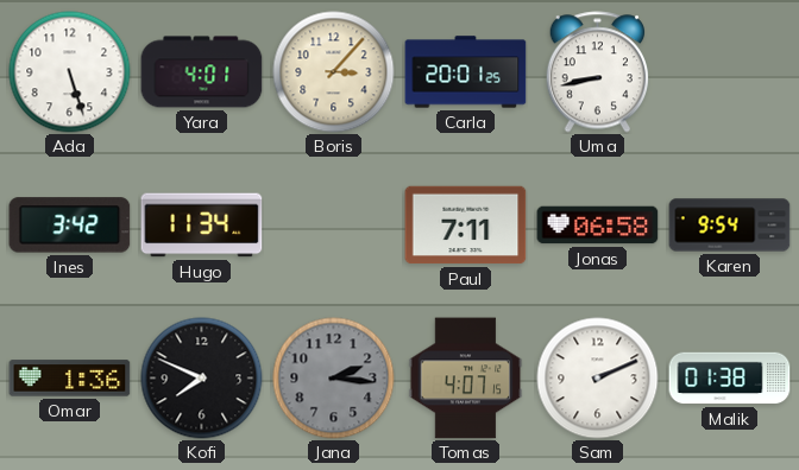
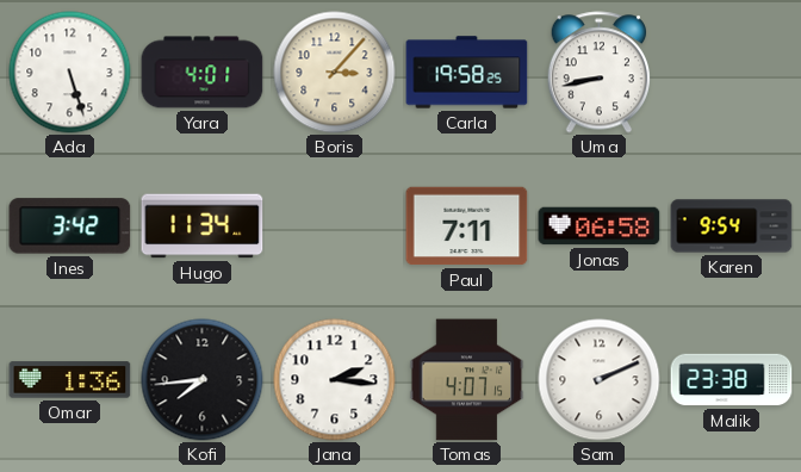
Carla: 20:01 -> 19:58
Kofi: 7:49 -> 7:44
Jana dial: grey -> white
Malik: 01:38 -> 23:38
